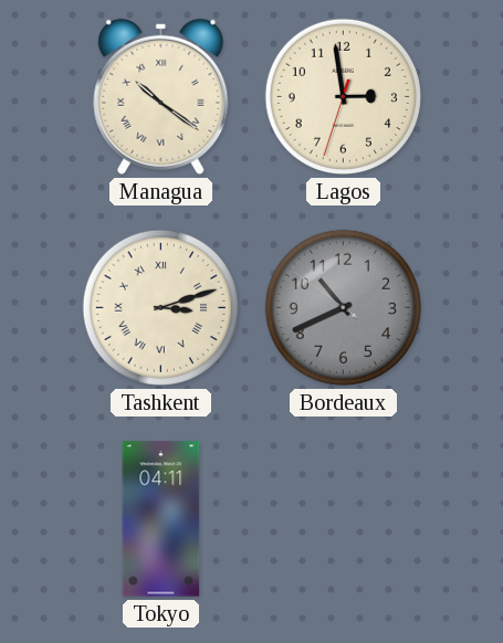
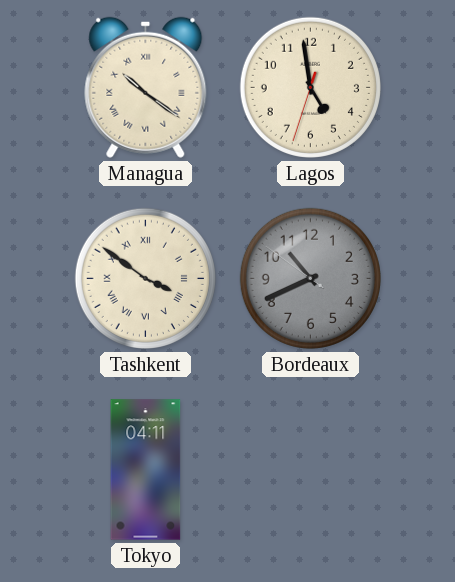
Lagos: 2:58 -> 4:58
Tashkent: 3:12 -> 3:51
